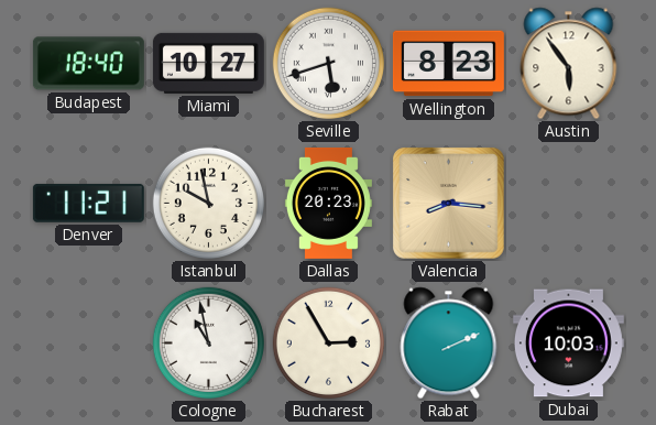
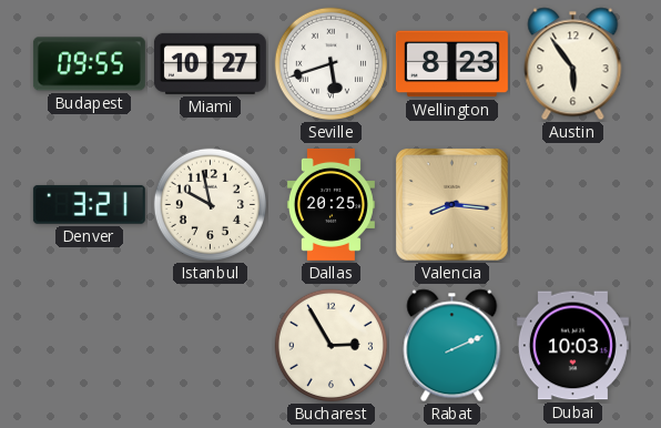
Budapest: 18:40 -> 09:55
Denver: 11:21 -> 3:21
Dallas: 20:23 -> 20:25
Cologne: 10:58 -> none
